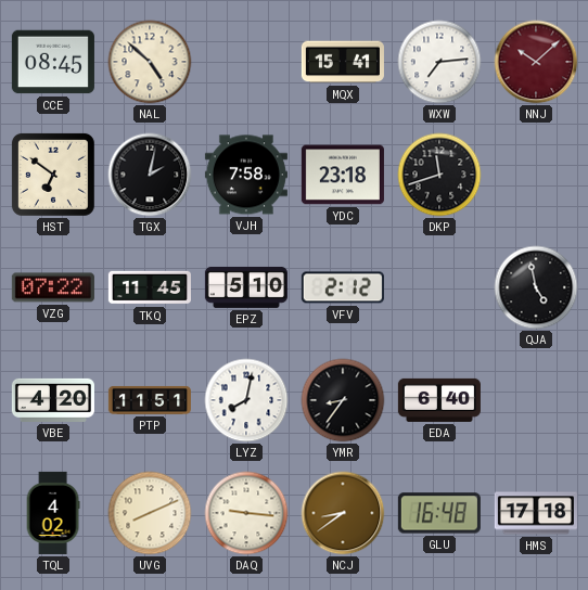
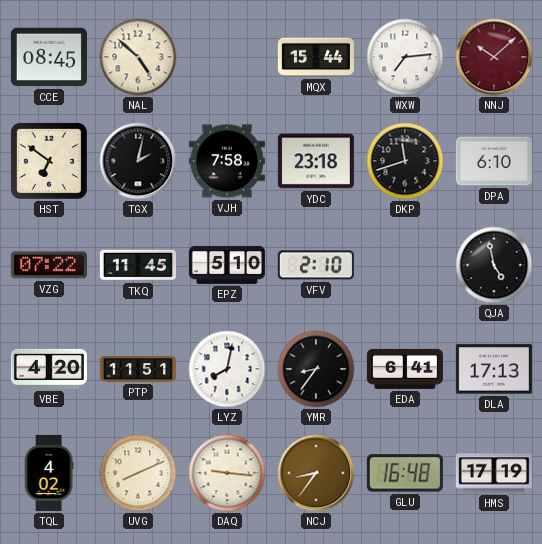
MQX: 15:41 -> 15:44
DPA: none -> 6:10
VFV: 2:12 -> 2:10
EDA: 6:40 -> 6:41
DLA: none -> 17:13
NCJ: 8:39 -> 8:36
HMS: 17:18 -> 17:19
